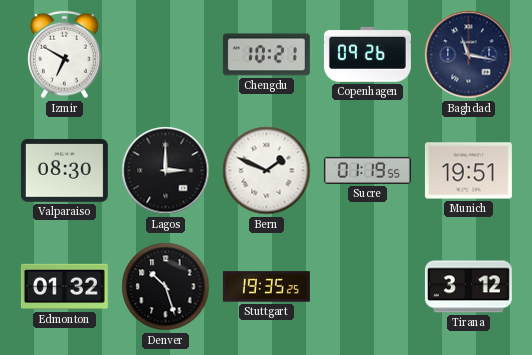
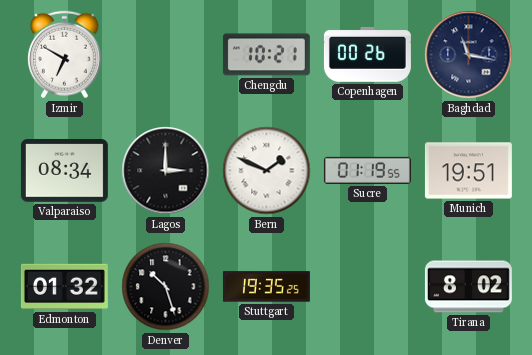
Copenhagen: 09:26 -> 00:26
Valparaiso: 08:30 -> 08:34
Tirana: 3:12 -> 8:02
